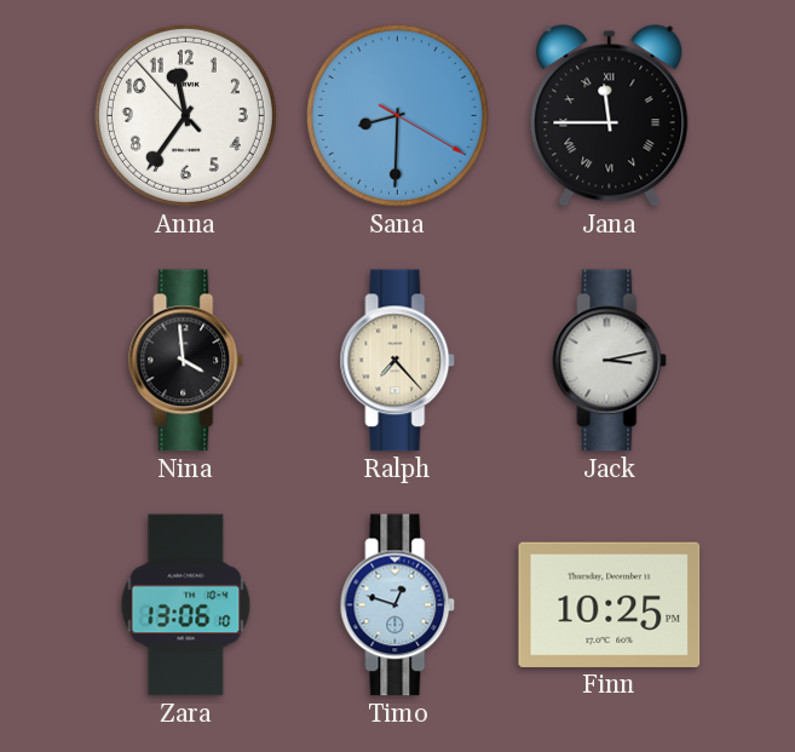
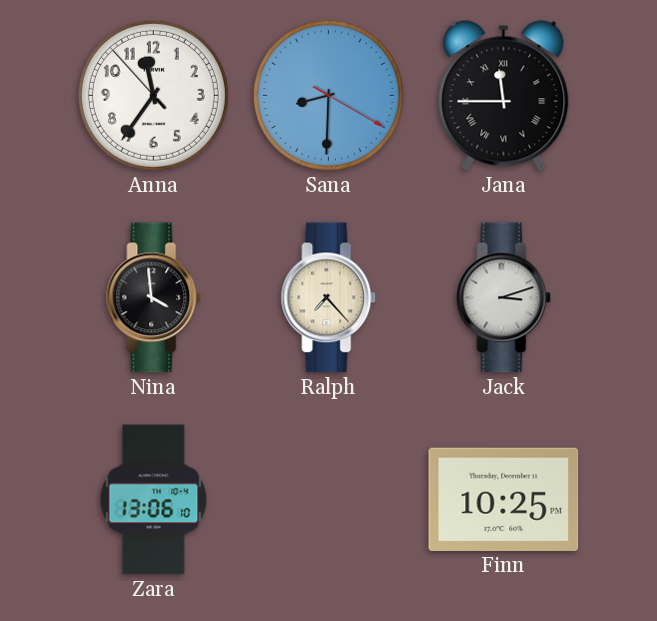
Jack: 3:13 -> 3:12
Timo: 12:48 -> none
